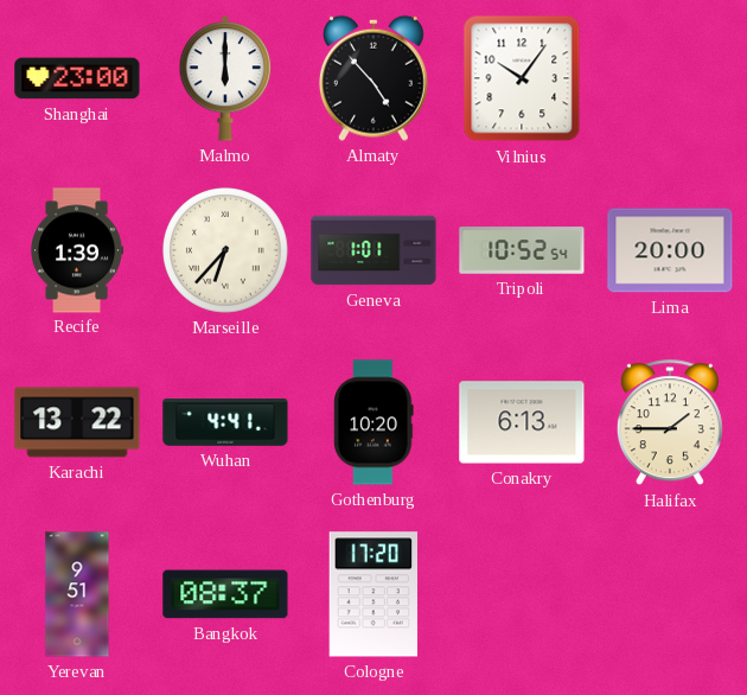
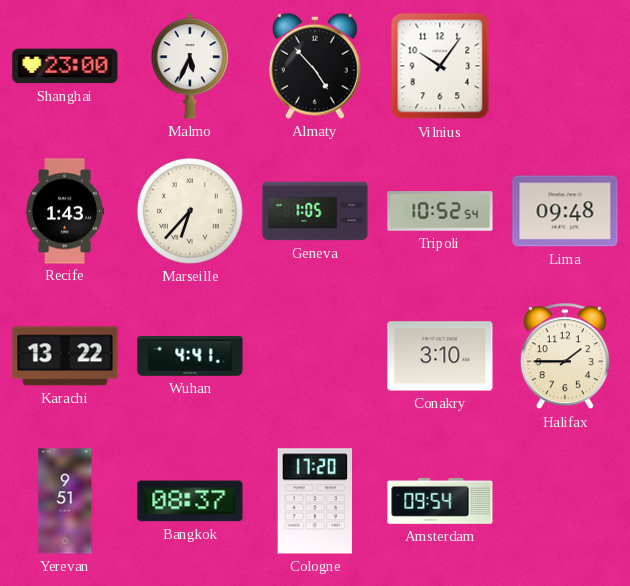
Malmo: 6:00 -> 5:34
Recife: 1:39 -> 1:43
Geneva: 1:01 -> 1:05
Lima: 20:00 -> 09:48
Gothenburg: 10:20 -> none
Conakry: 6:13 -> 3:10
Amsterdam: none -> 09:54
